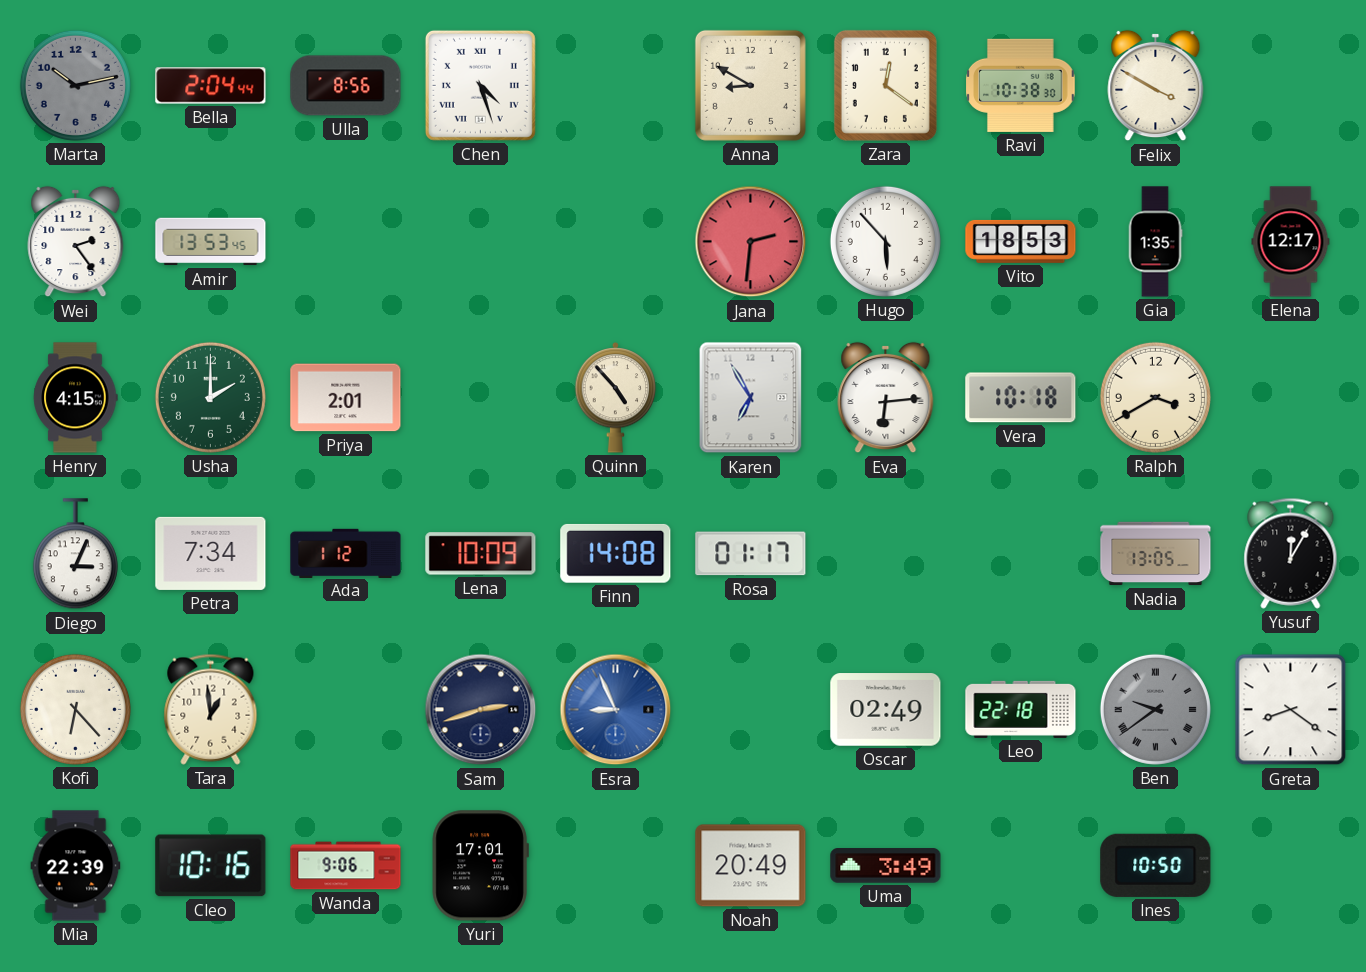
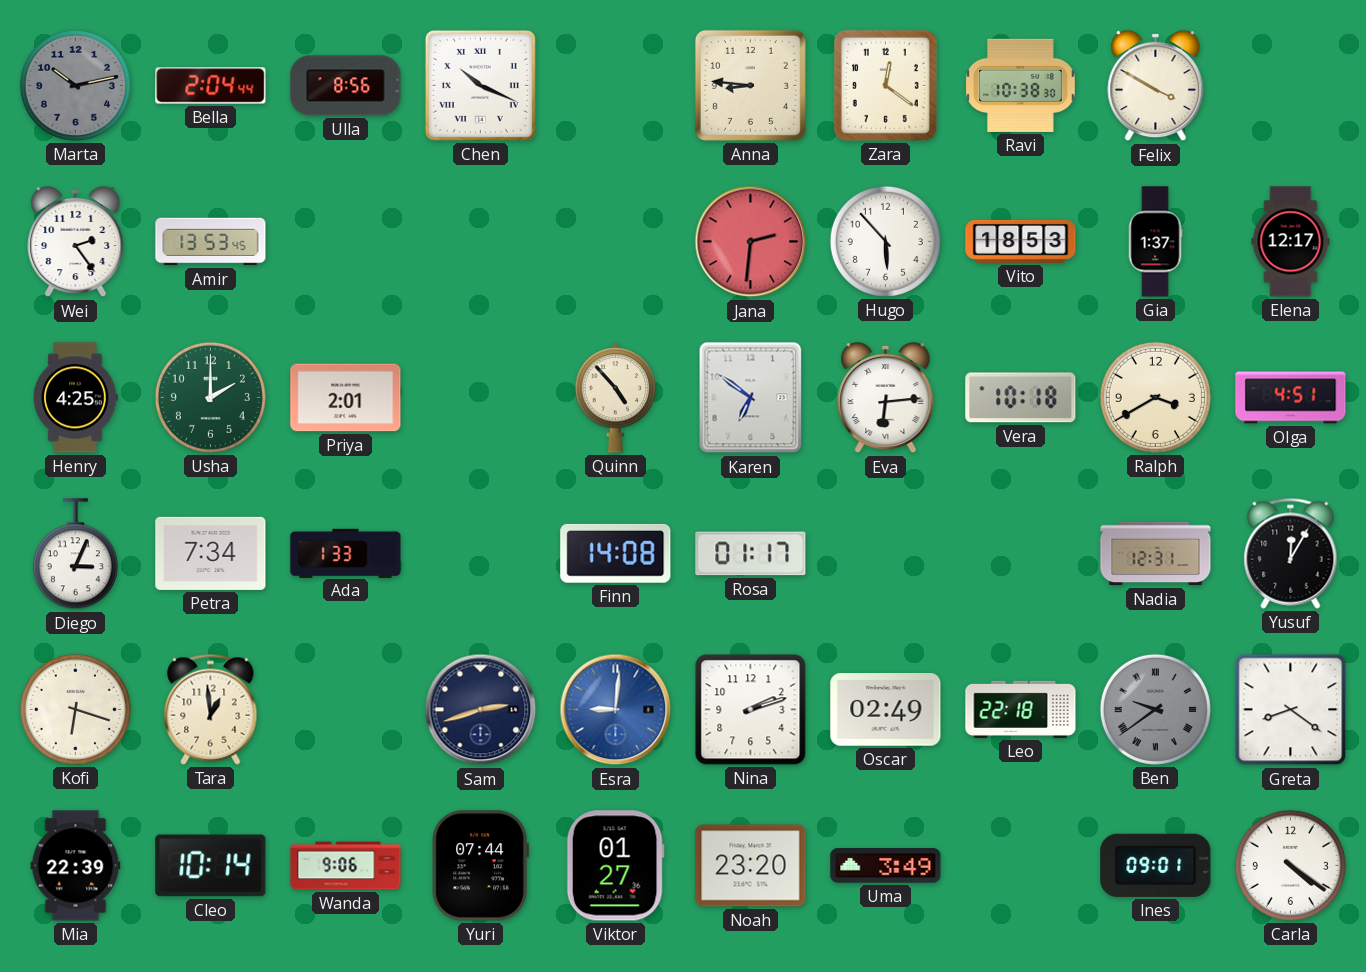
Chen: 4:27 -> 10:19
Anna: 8:50 -> 8:46
Gia: 1:35 -> 1:37
Henry: 4:15 -> 4:25
Karen: 6:55 -> 6:51
Olga: none -> 4:51
Ada: 1:12 -> 1:33
Lena: 10:09 -> none
Nadia: 13:05 -> 12:31
Kofi: 6:23 -> 6:18
Esra: 8:56 -> 9:01
Nina: none -> 2:12
Cleo: 10:16 -> 10:14
Yuri: 17:01 -> 07:44
Viktor: none -> 01:27
Noah: 20:49 -> 23:20
Ines: 10:50 -> 09:01
Carla: none -> 4:21
